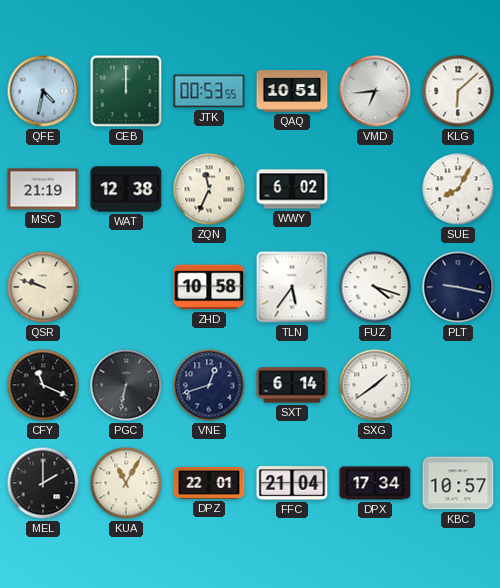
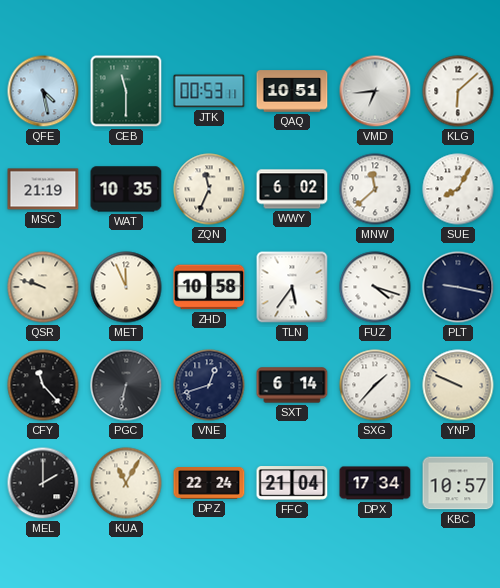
QFE: 4:32 -> 4:28
CEB: 12:00 -> 11:30
JTK: 00:53:55 -> 00:53:11
WAT: 12:38 -> 10:35
MNW: none -> 11:38
MET: none -> 11:56
CFY: 11:19 -> 11:23
SXG: 1:39 -> 1:37
YNP: none -> 9:49
DPZ: 22:01 -> 22:24
